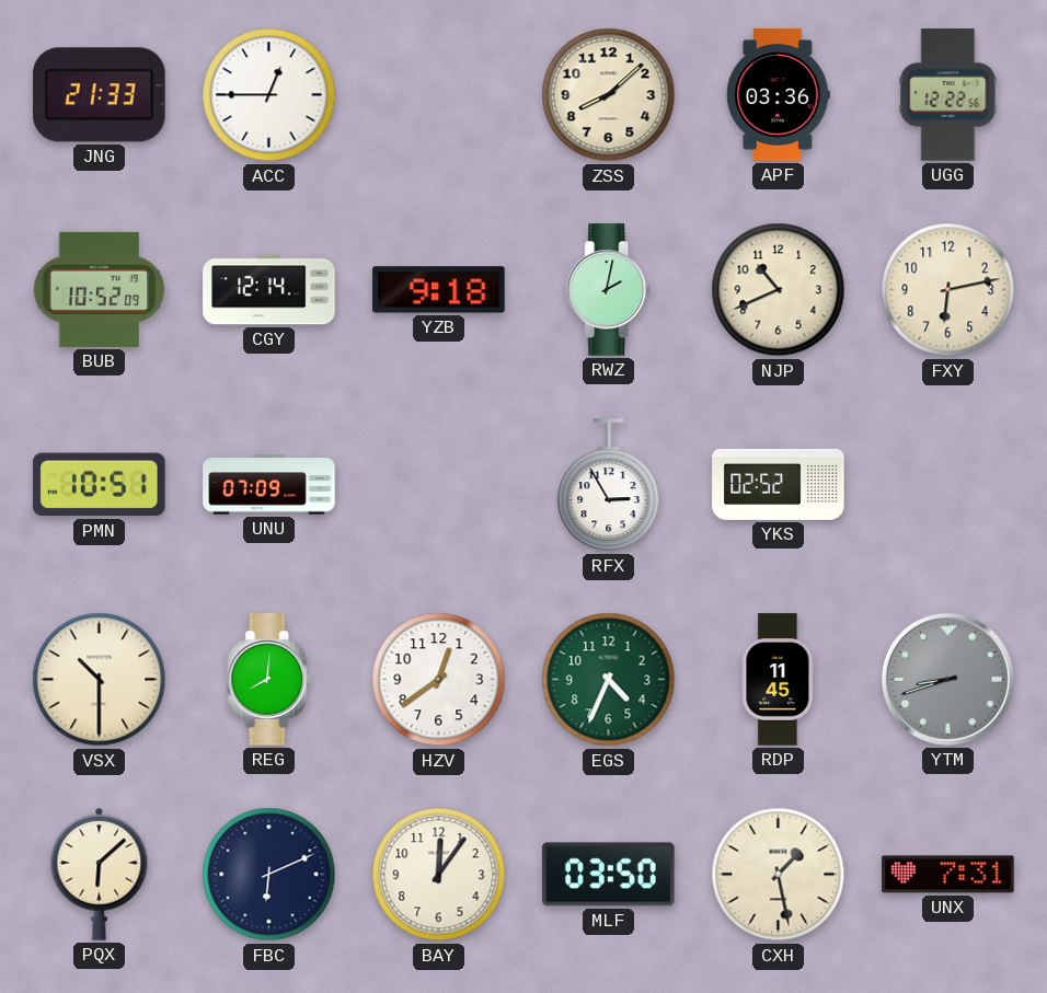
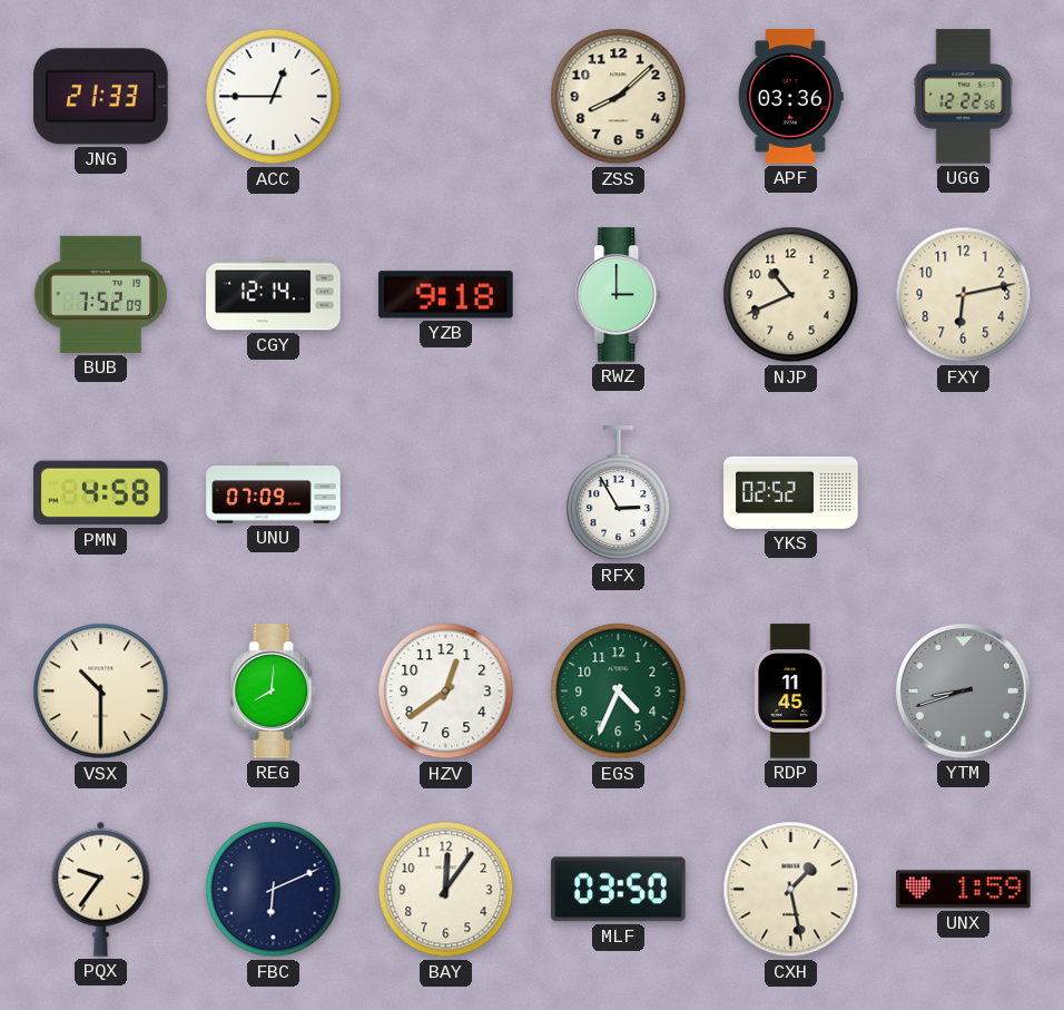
BUB: 10:52 -> 7:52
RWZ: 2:02 -> 3:00
PMN: 10:51 -> 4:58
PQX: 6:08 -> 9:36
UNX: 7:31 -> 1:59
